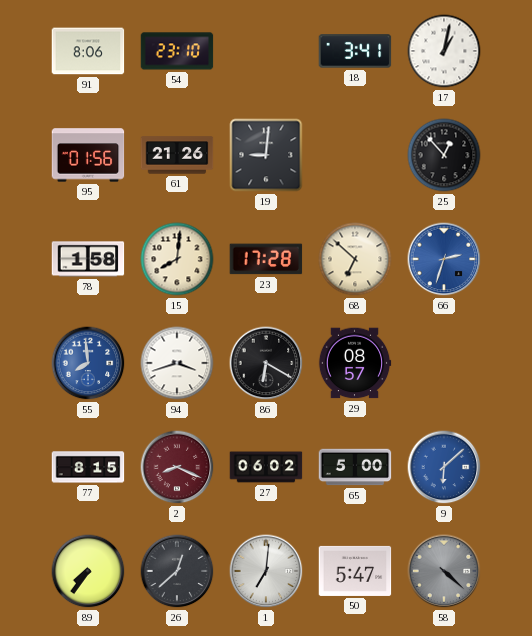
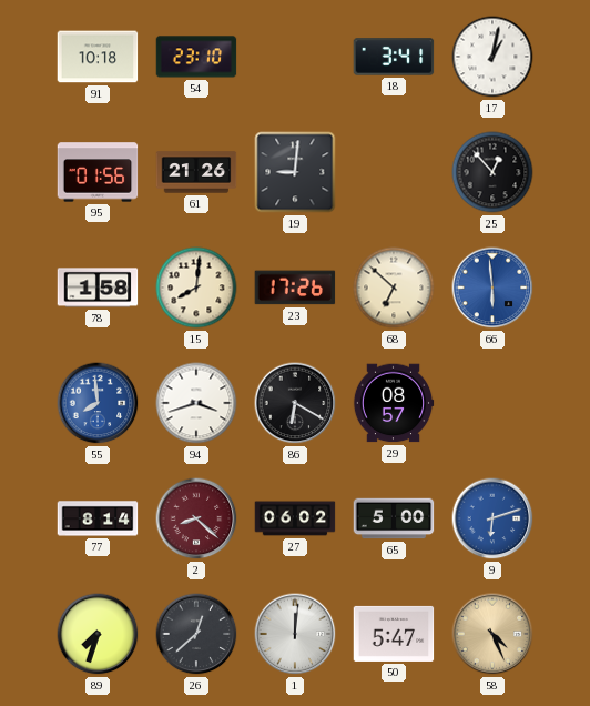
91: 8:06 -> 10:18
23: 17:28 -> 17:26
66: 2:33 -> 5:59
77: 8:15 -> 8:14
2: 8:19 -> 8:22
9: 6:08 -> 6:12
89: 7:36 -> 7:33
1: 7:01 -> 12:01
58: 4:22 -> 4:26
58 dial: grey -> champagne
